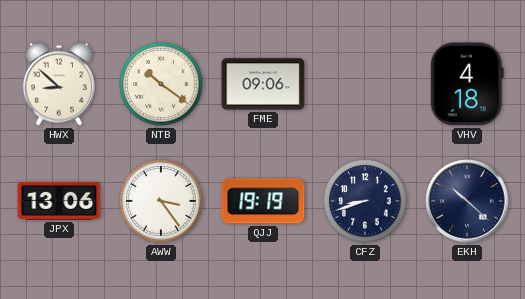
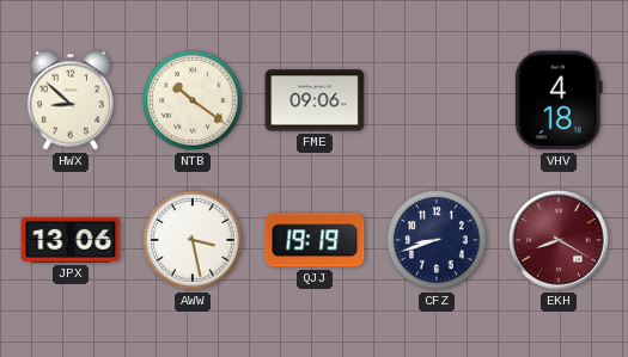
AWW: 3:24 -> 3:28
EKH: 10:22 -> 8:20
EKH dial: navy -> burgundy
